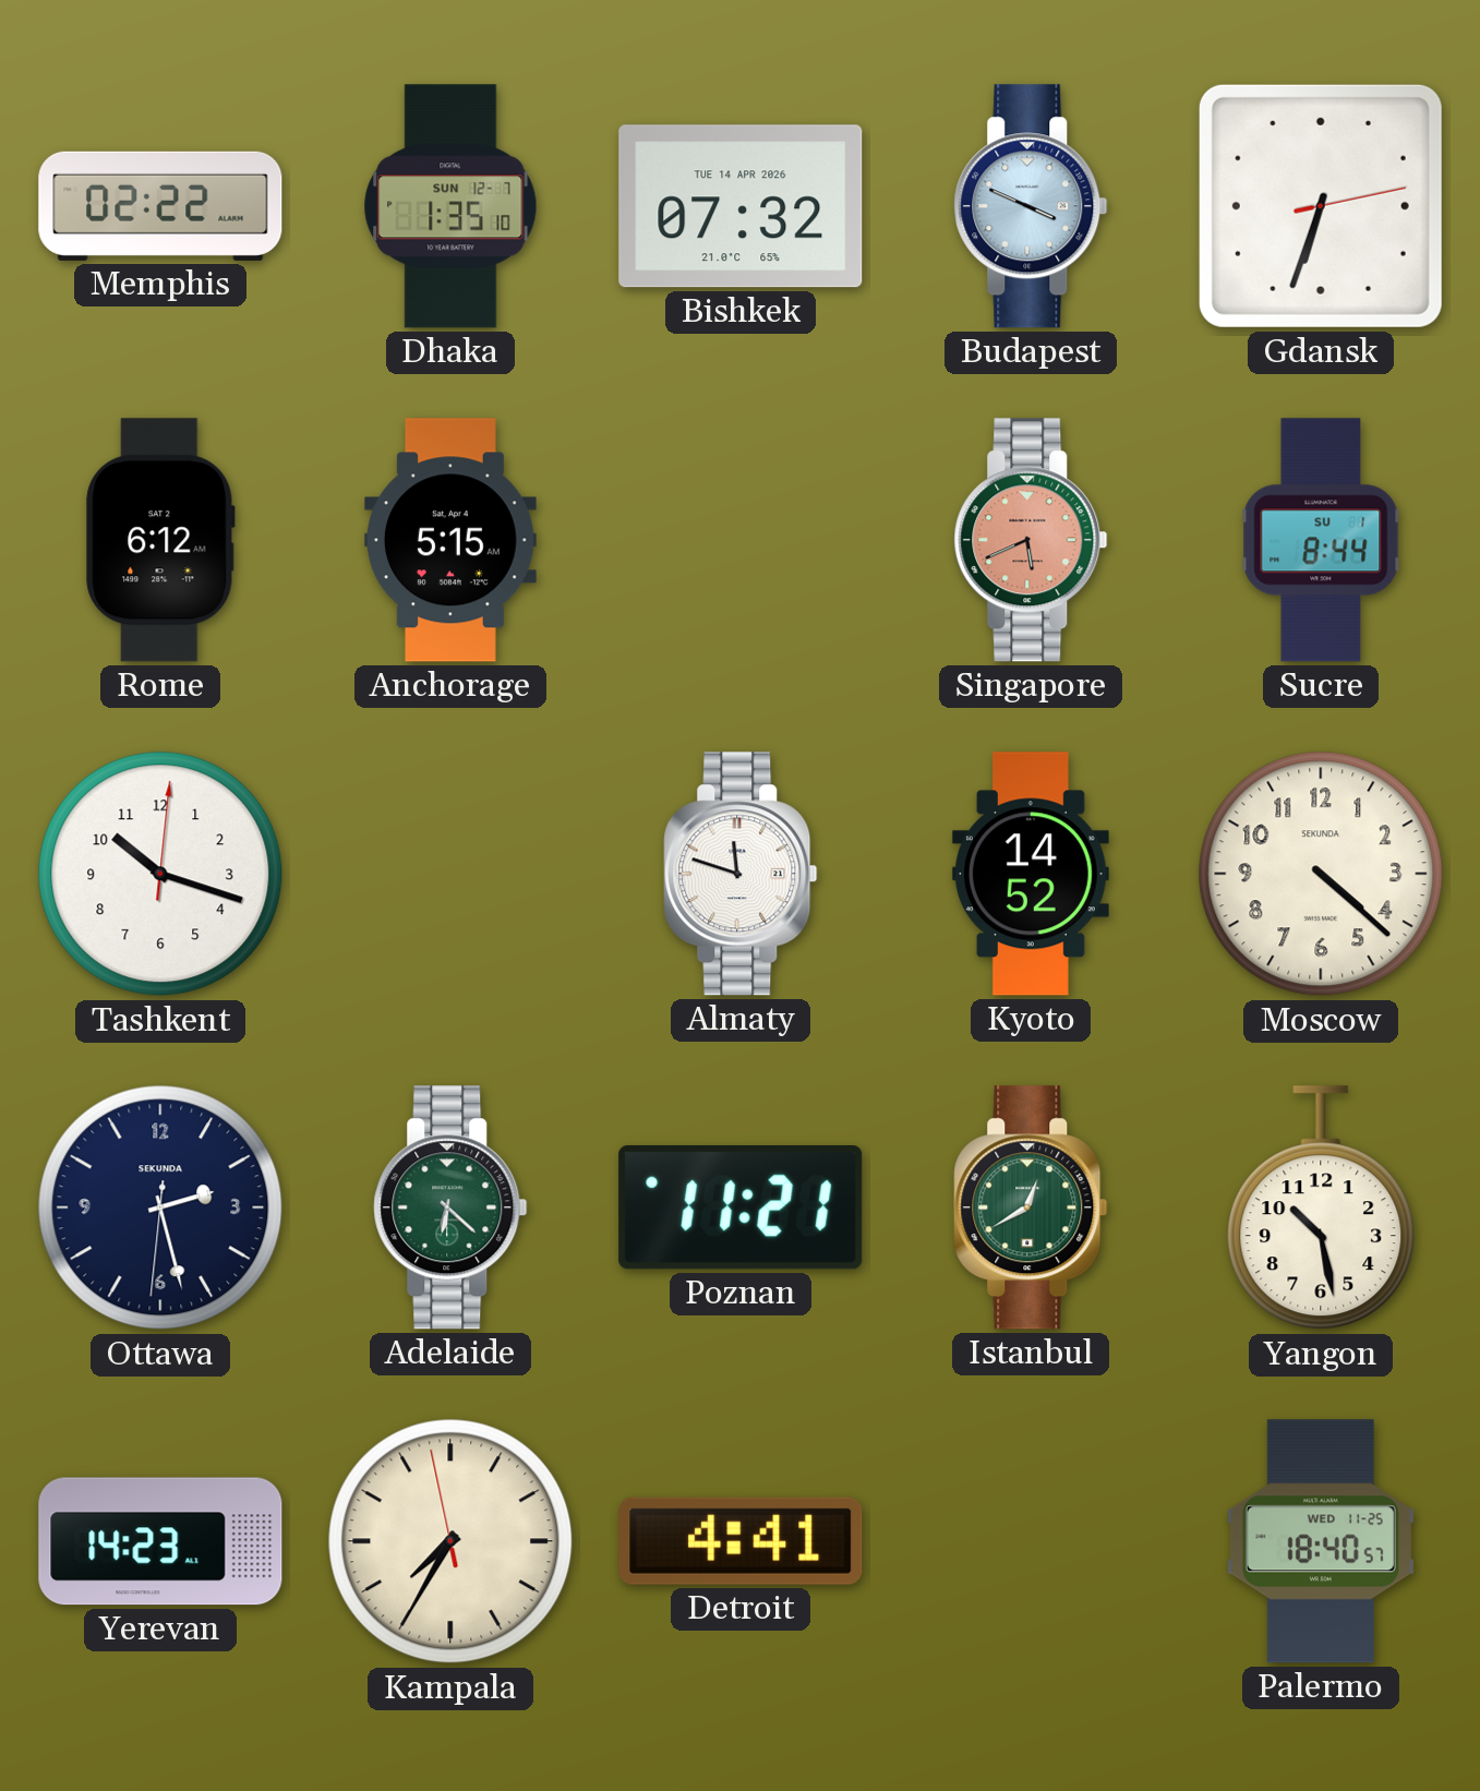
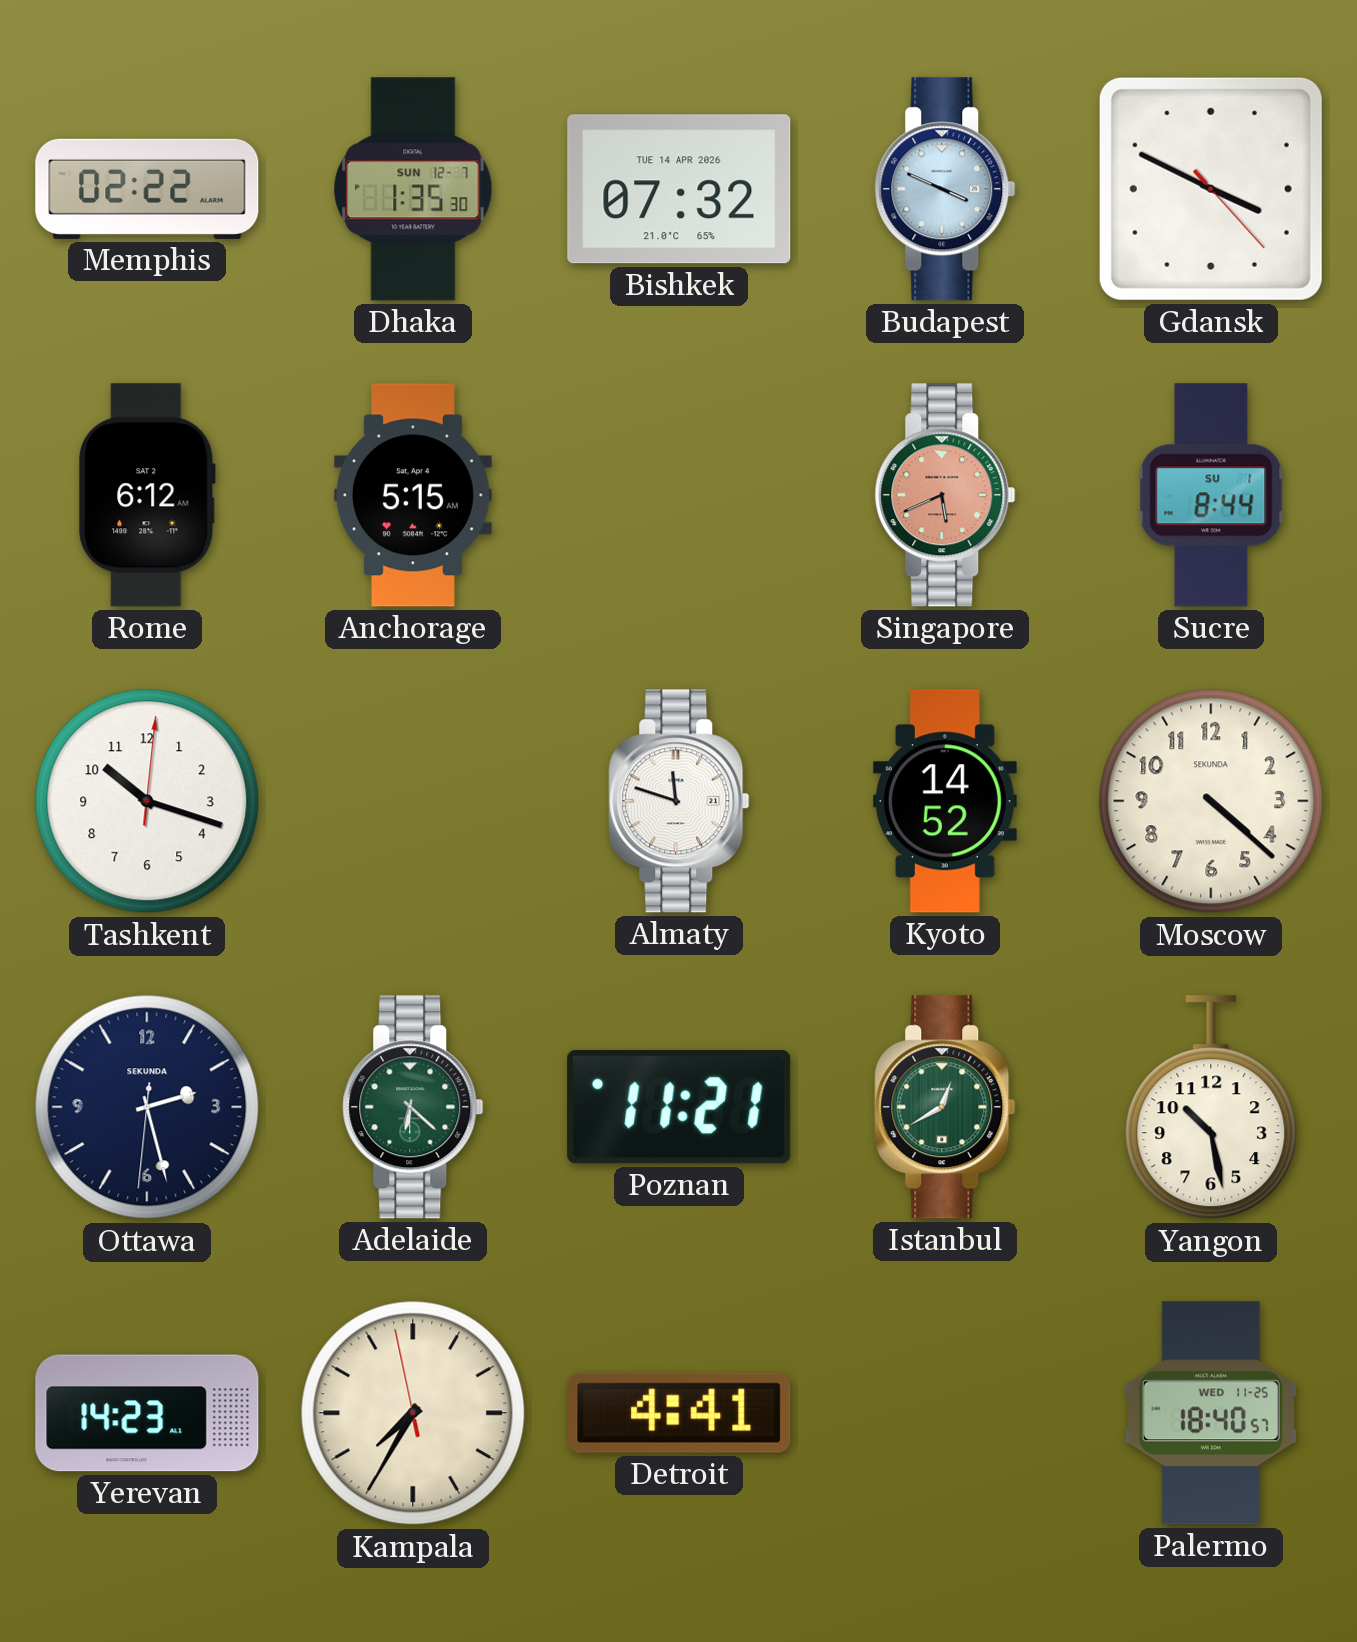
Dhaka: 1:35:10 -> 1:35:30
Gdansk: 6:33 -> 3:49
